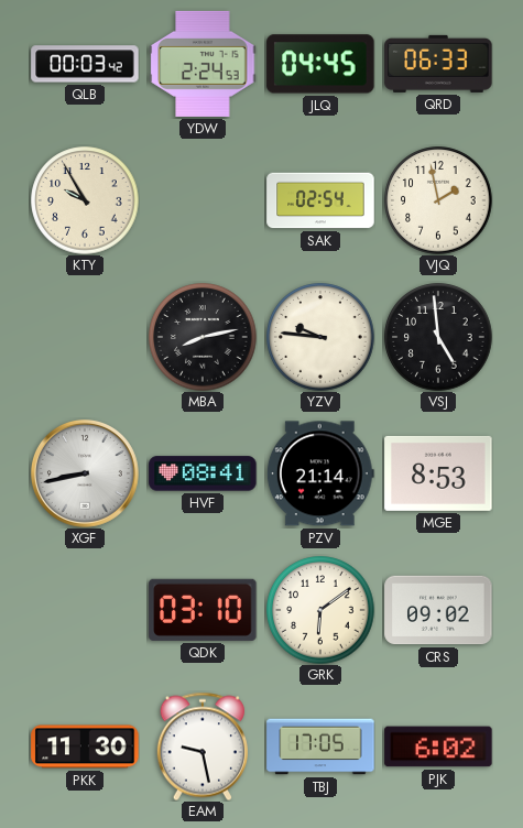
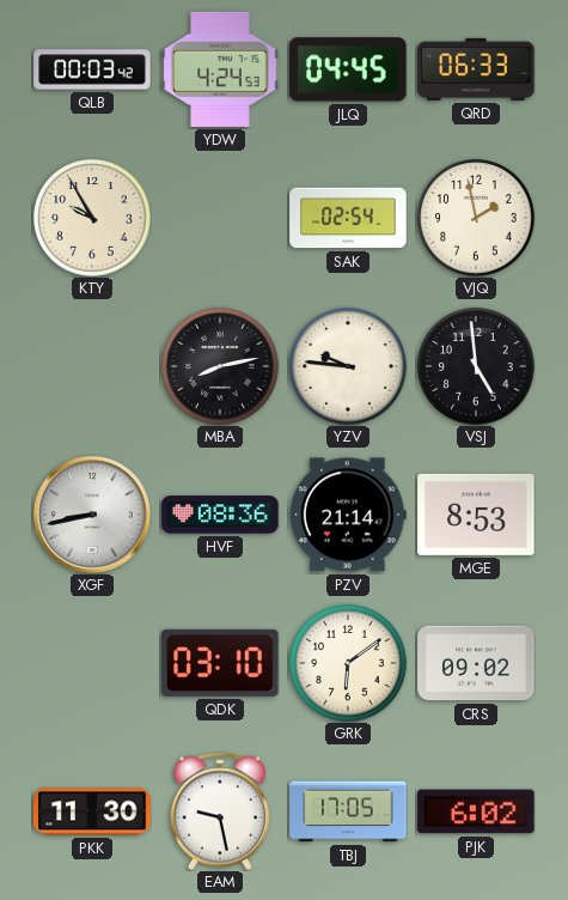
YDW: 2:24 -> 4:24
HVF: 08:41 -> 08:36
